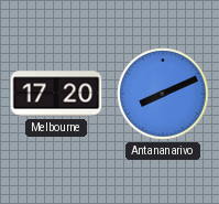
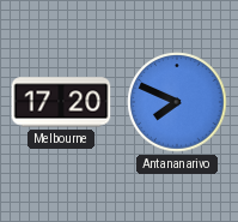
Antananarivo: 8:11 -> 7:49
